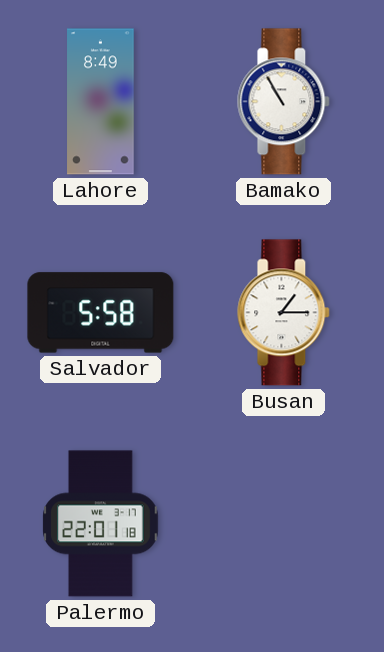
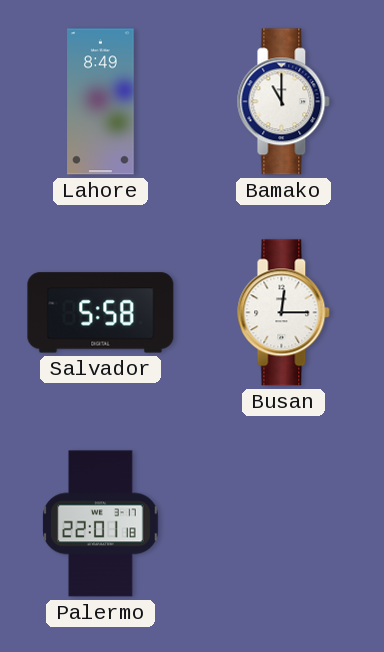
Bamako: 10:55 -> 11:00
Busan: 1:15 -> 12:15
